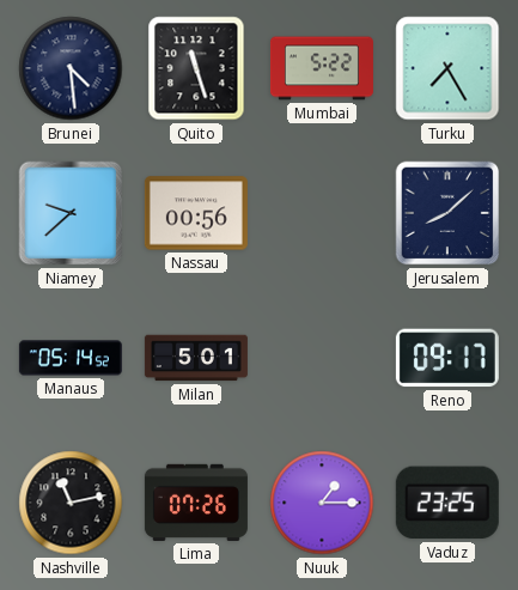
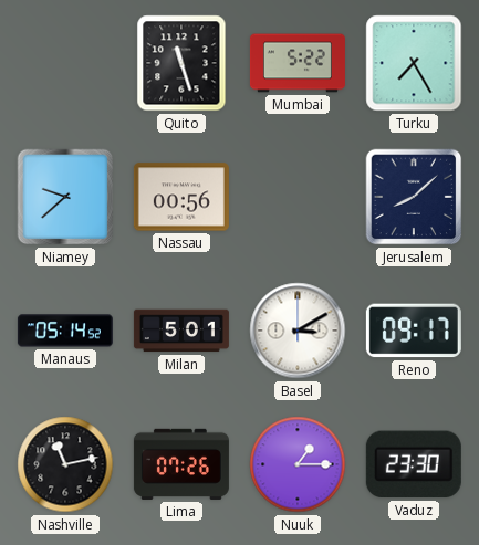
Brunei: 4:29 -> none
Basel: none -> 3:10
Vaduz: 23:25 -> 23:30
